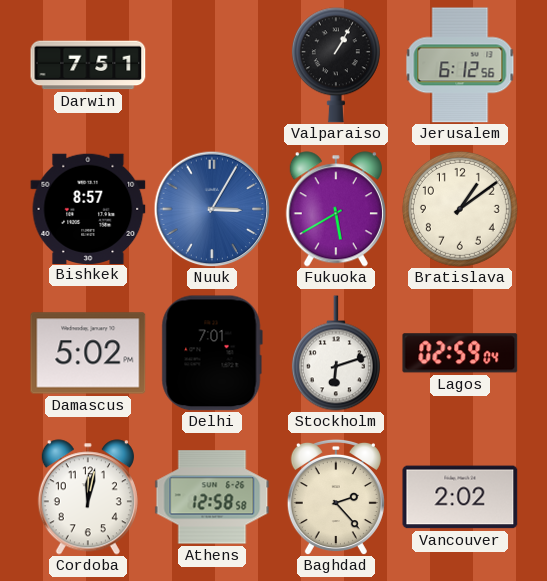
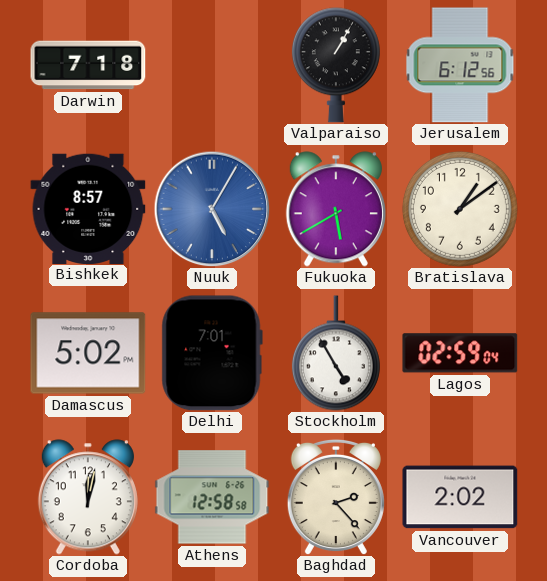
Darwin: 7:51 -> 7:18
Nuuk: 3:05 -> 5:05
Stockholm: 6:12 -> 4:55
